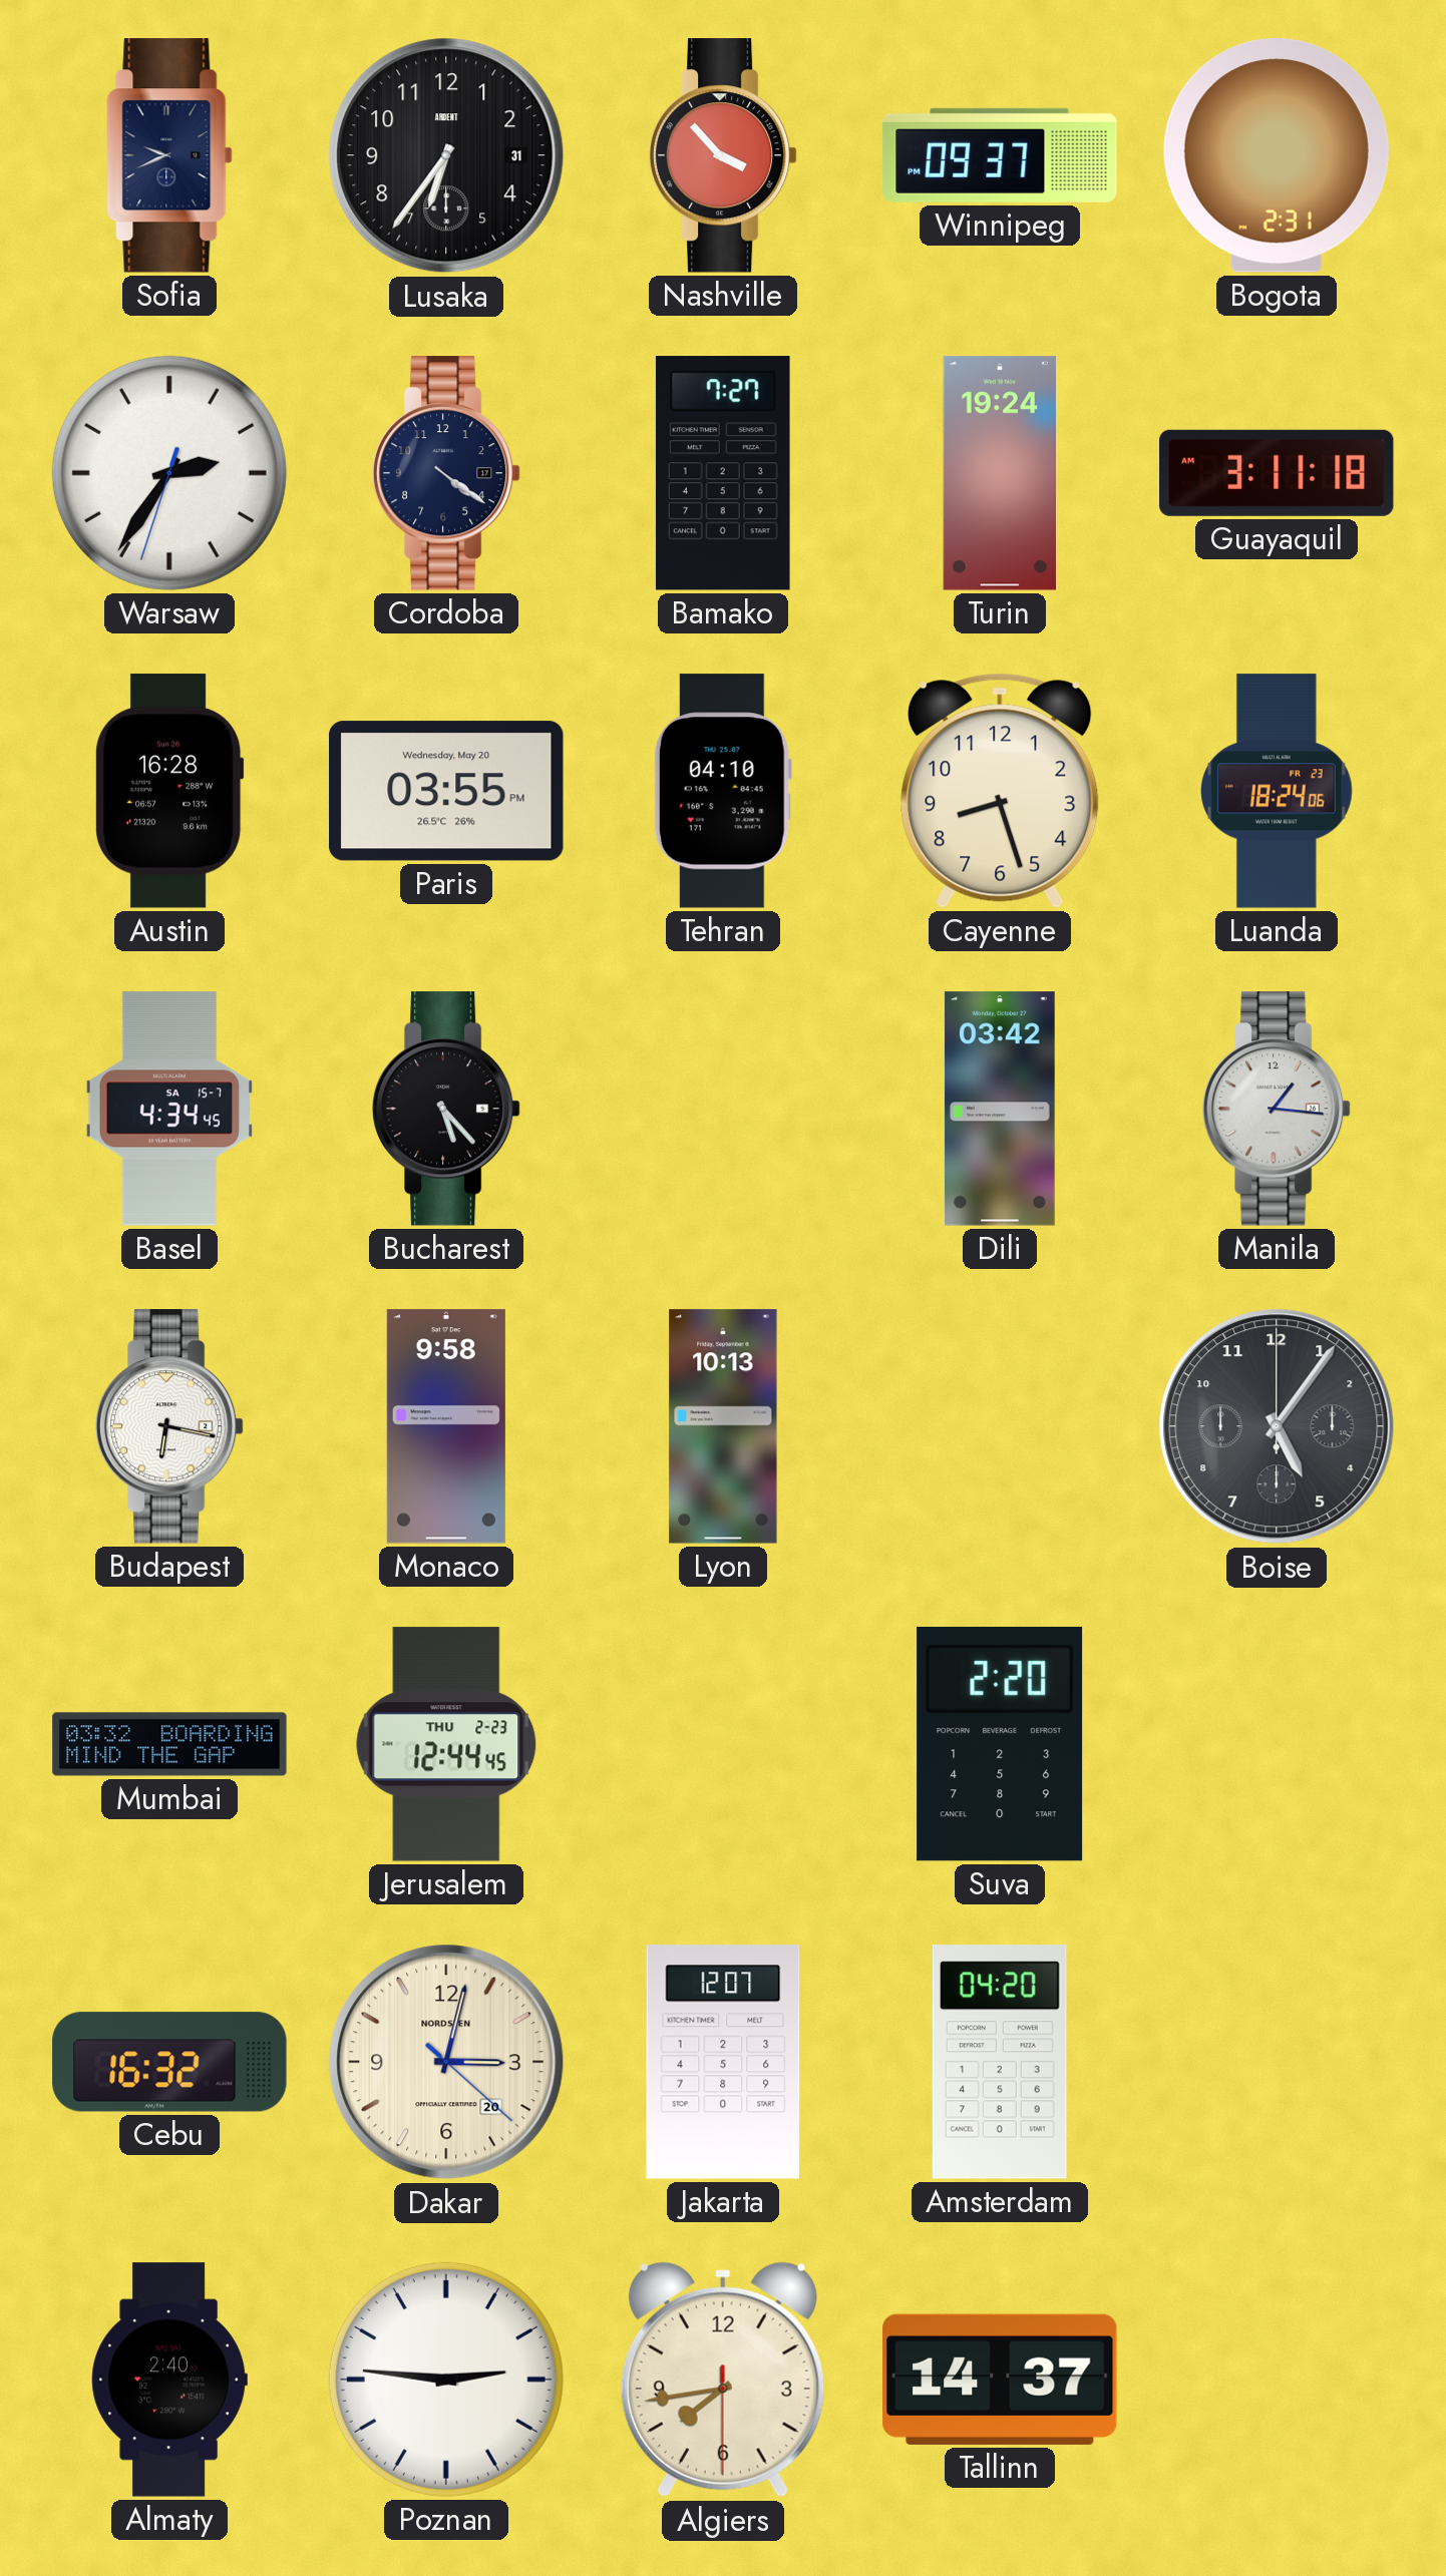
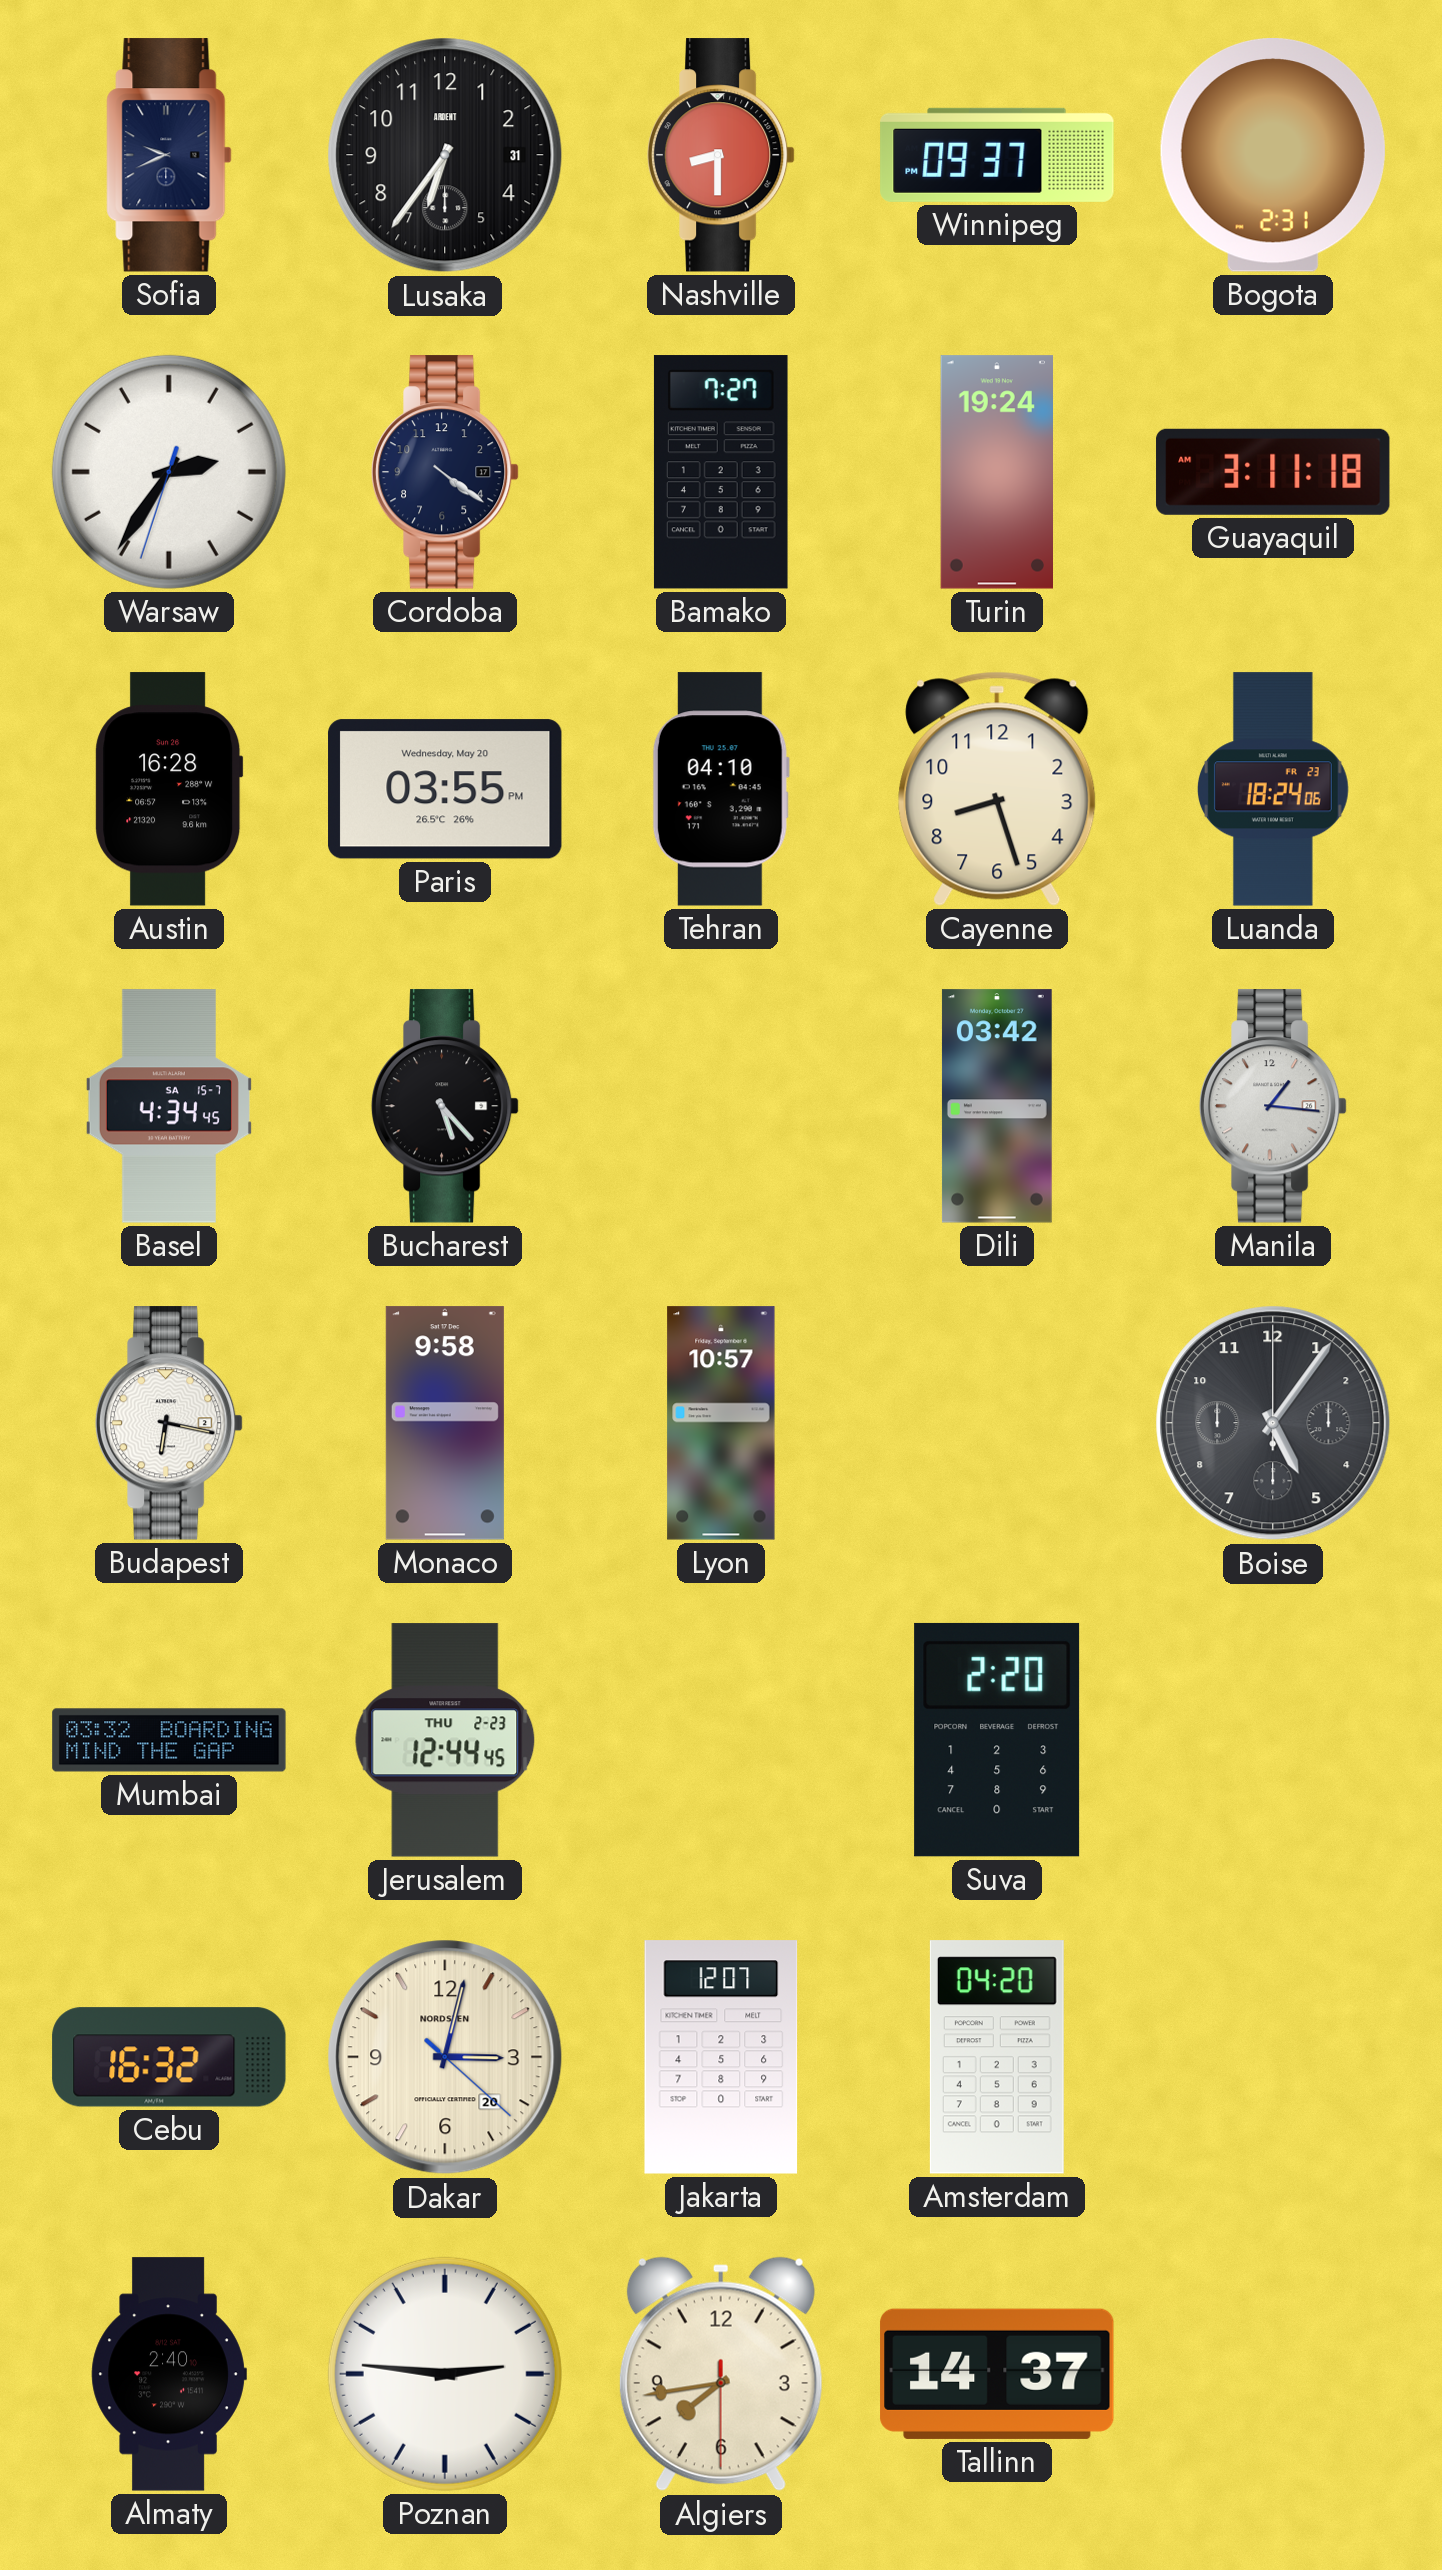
Nashville: 3:53 -> 8:30
Lyon: 10:13 -> 10:57
